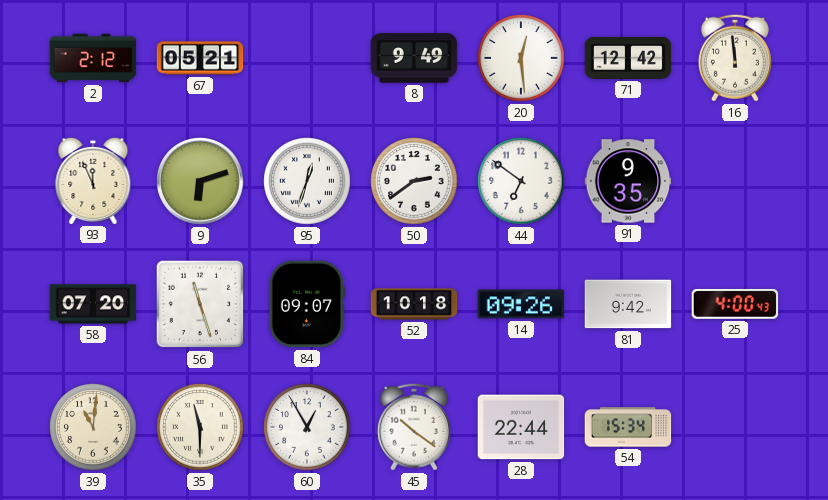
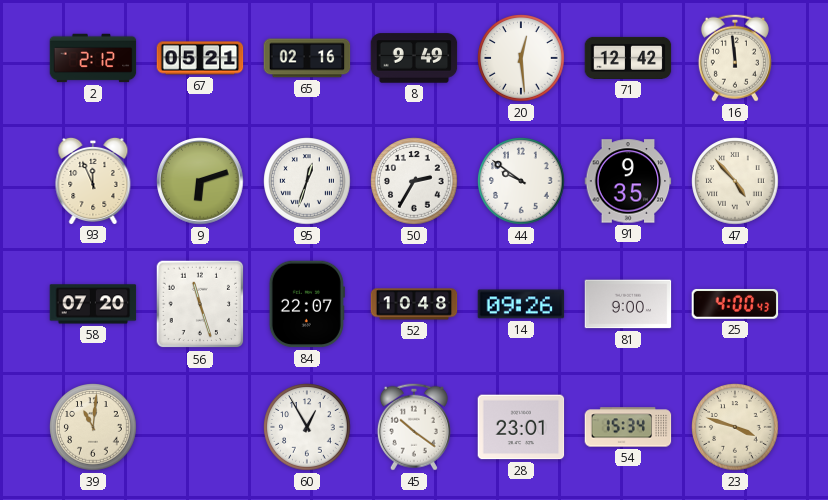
65: none -> 02:16
50: 2:39 -> 2:35
44: 6:51 -> 9:51
47: none -> 4:53
84: 09:07 -> 22:07
52: 10:18 -> 10:48
81: 9:42 -> 9:00
35: 11:30 -> none
28: 22:44 -> 23:01
23: none -> 3:48
